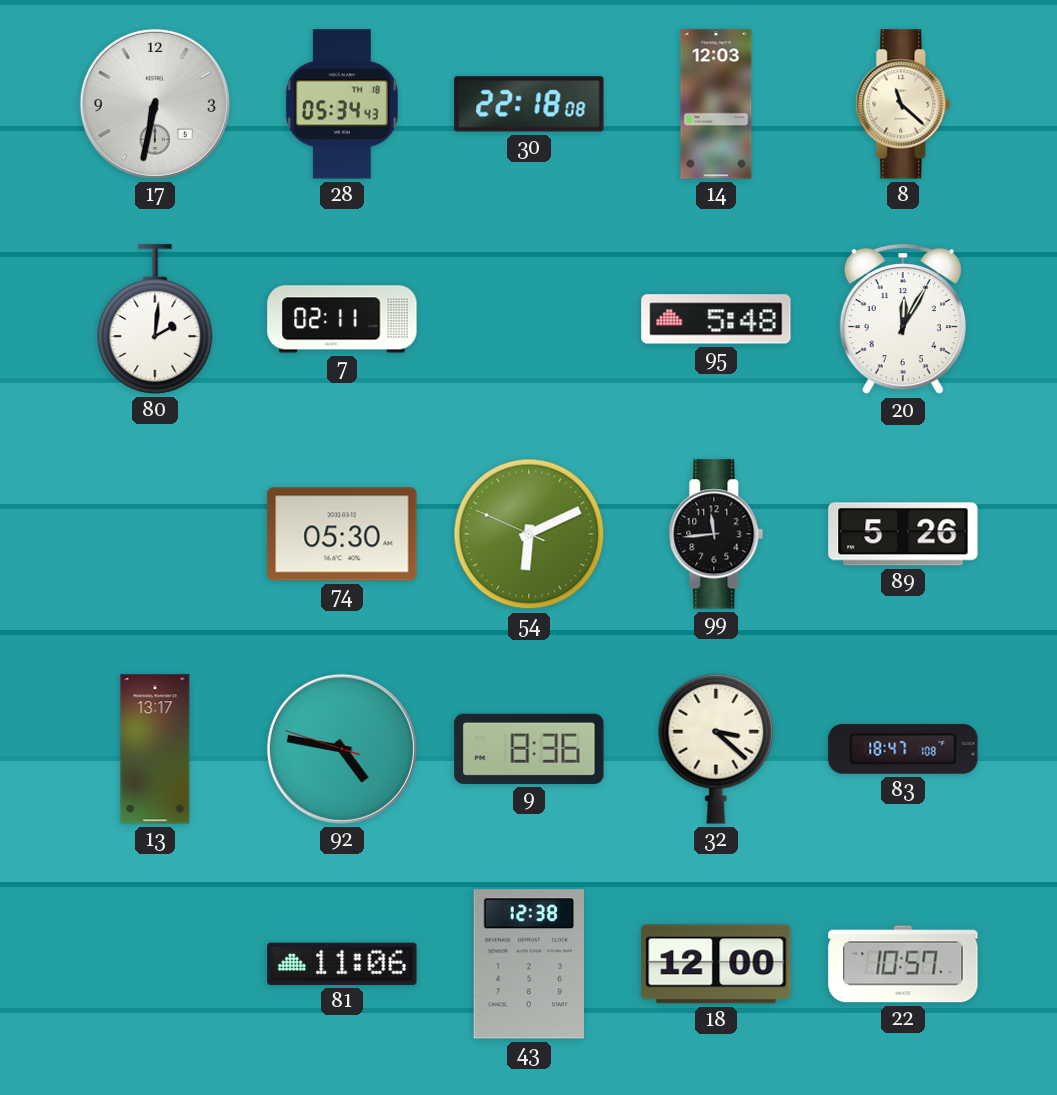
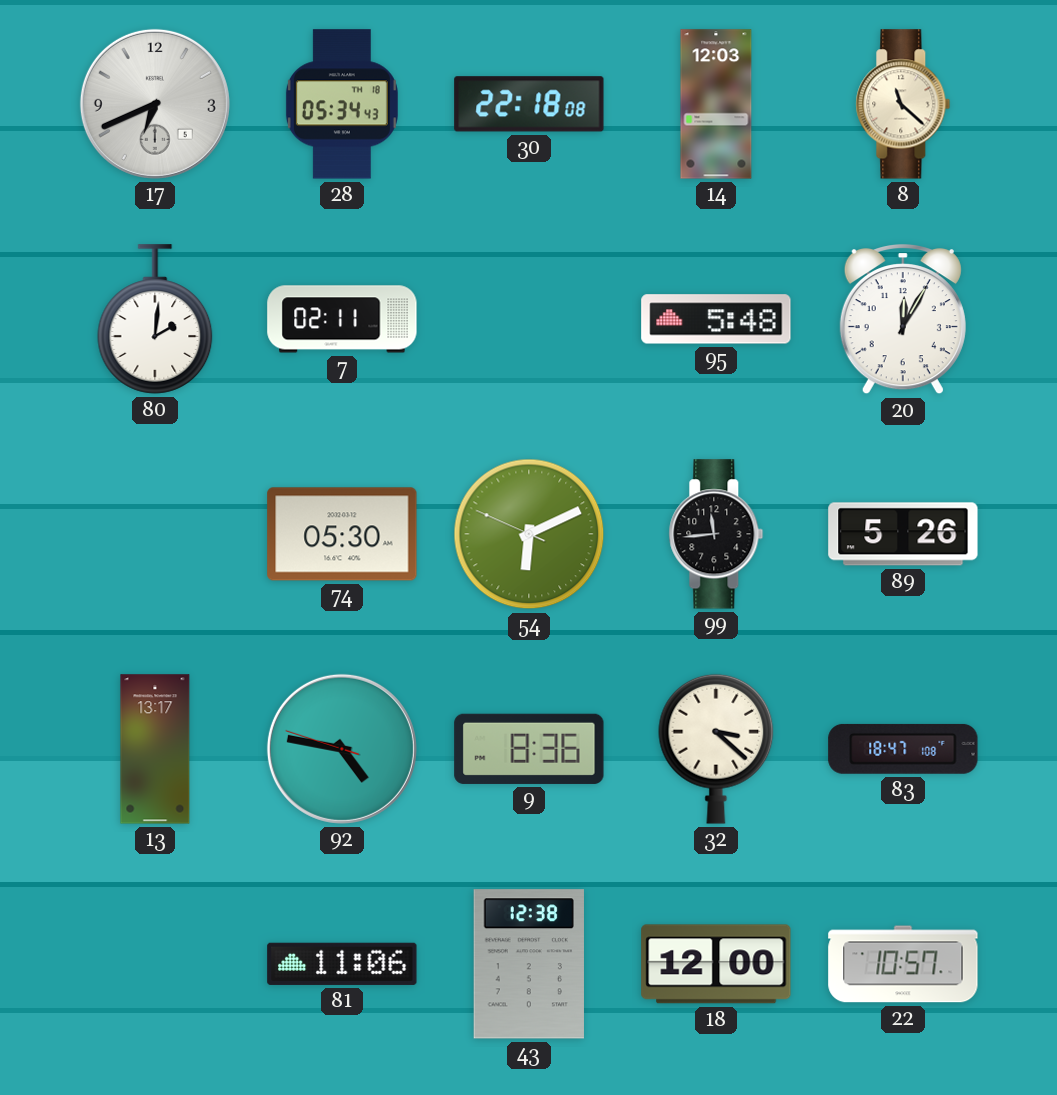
17: 6:32 -> 6:41
